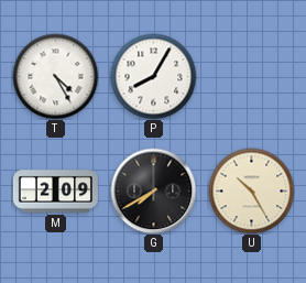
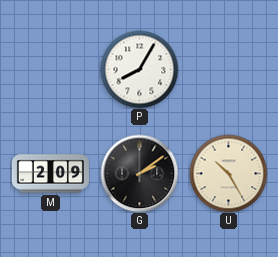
T: 4:25 -> none
G: 7:40 -> 2:09
